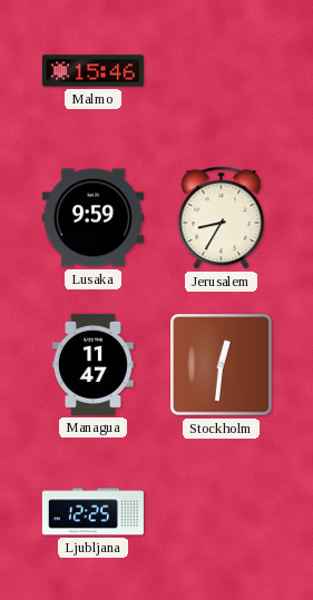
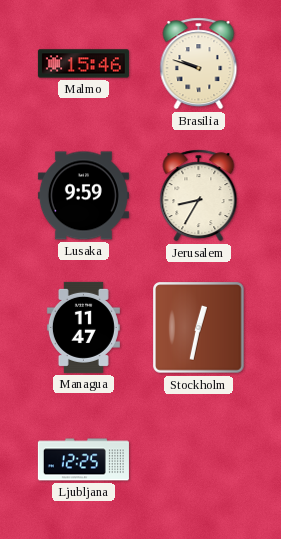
Brasilia: none -> 9:48
Stockholm: 12:31 -> 12:32
